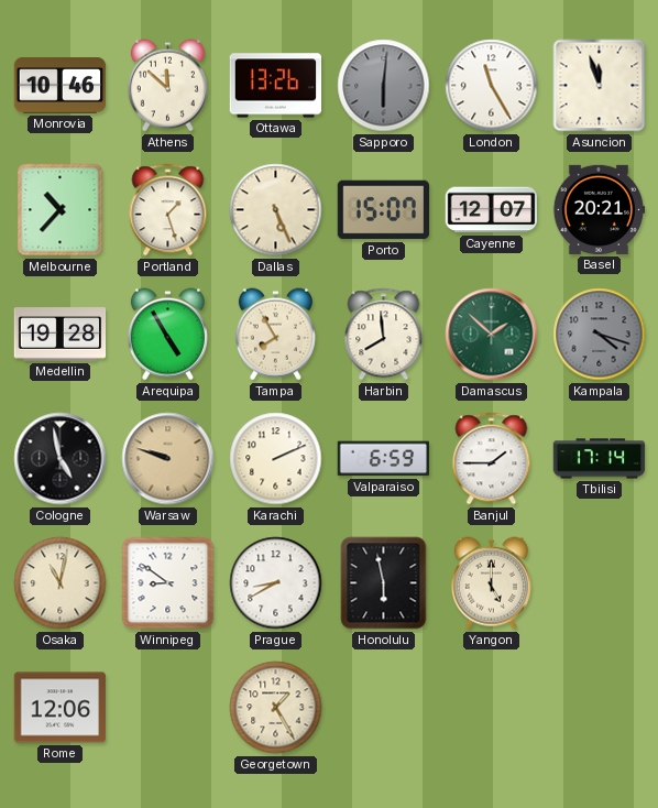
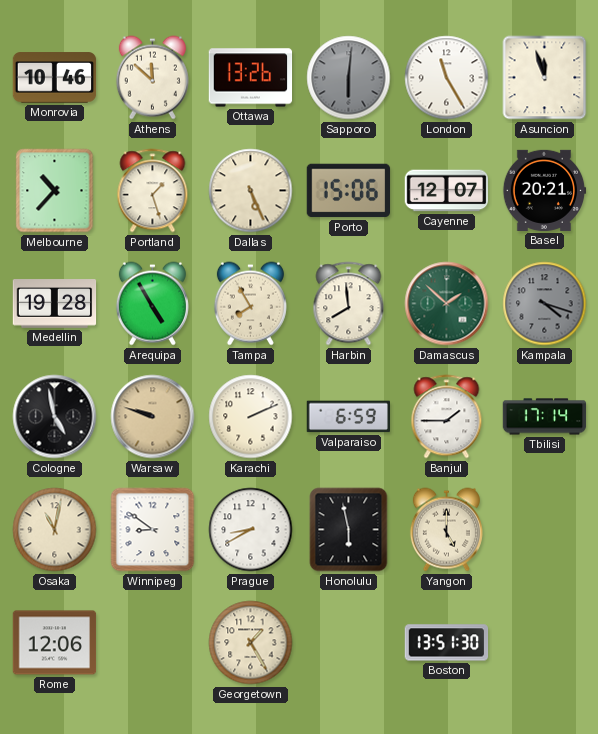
Porto: 15:07 -> 15:06
Boston: none -> 13:51
